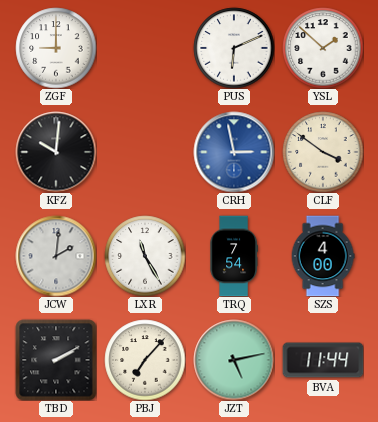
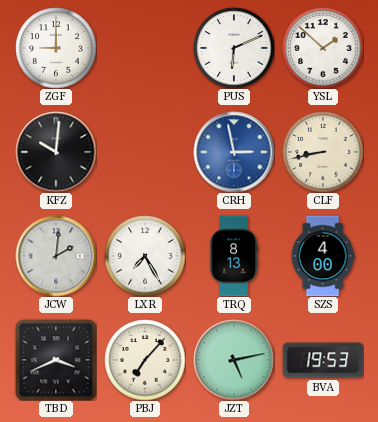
CLF: 3:51 -> 8:43
LXR: 11:25 -> 7:25
TRQ: 7:54 -> 8:13
TBD: 2:10 -> 3:41
BVA: 11:44 -> 19:53
